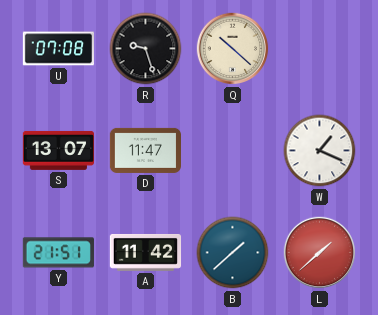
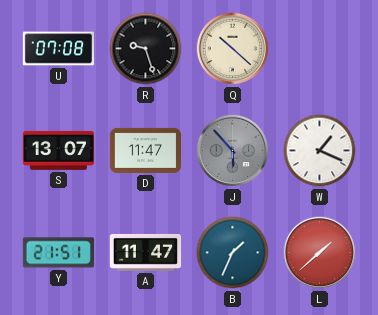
J: none -> 5:53
A: 11:42 -> 11:47
B: 1:38 -> 1:34
